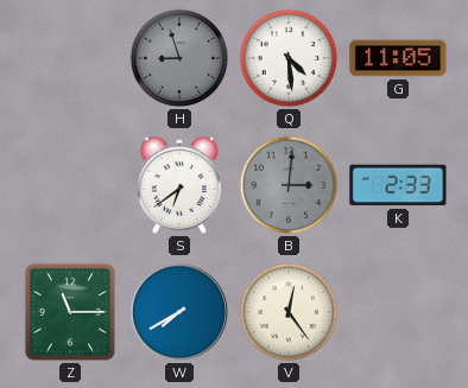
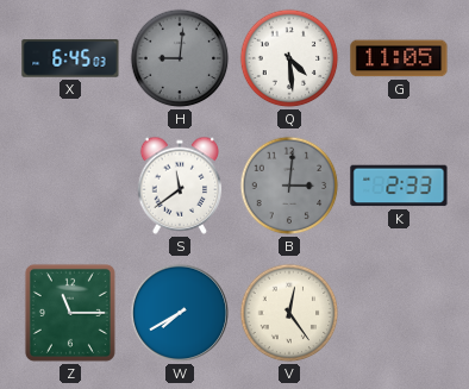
X: none -> 6:45
H: 8:57 -> 9:01
S: 6:39 -> 11:39
